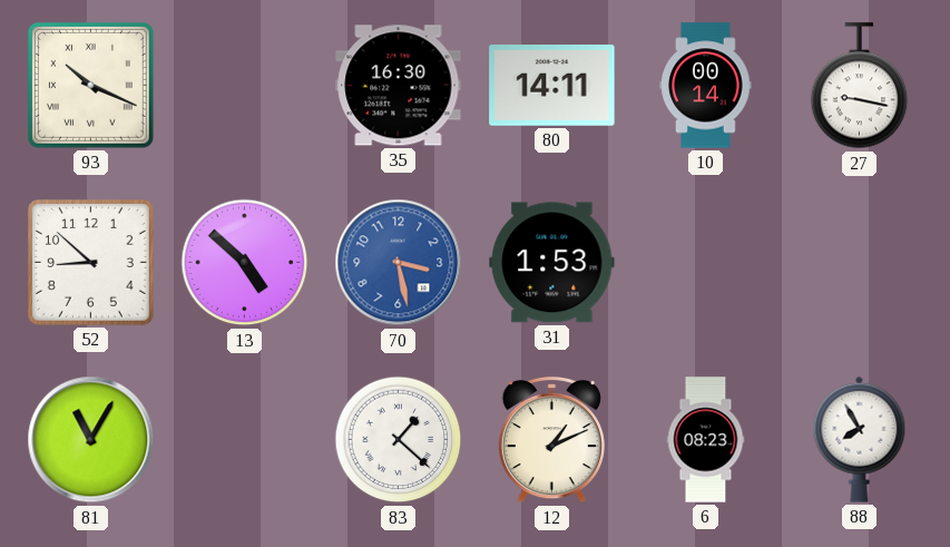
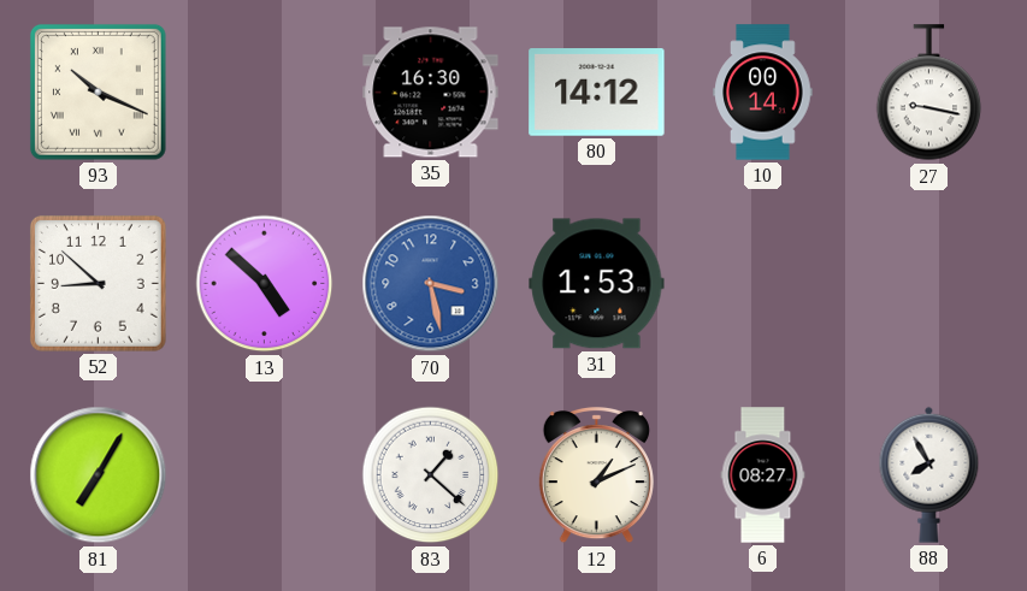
80: 14:11 -> 14:12
81: 11:05 -> 7:05
6: 08:23 -> 08:27
